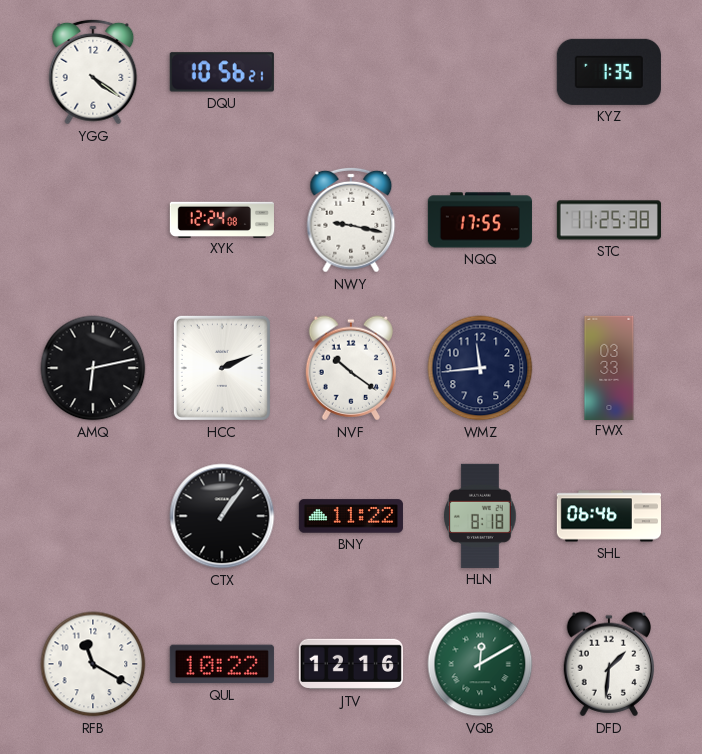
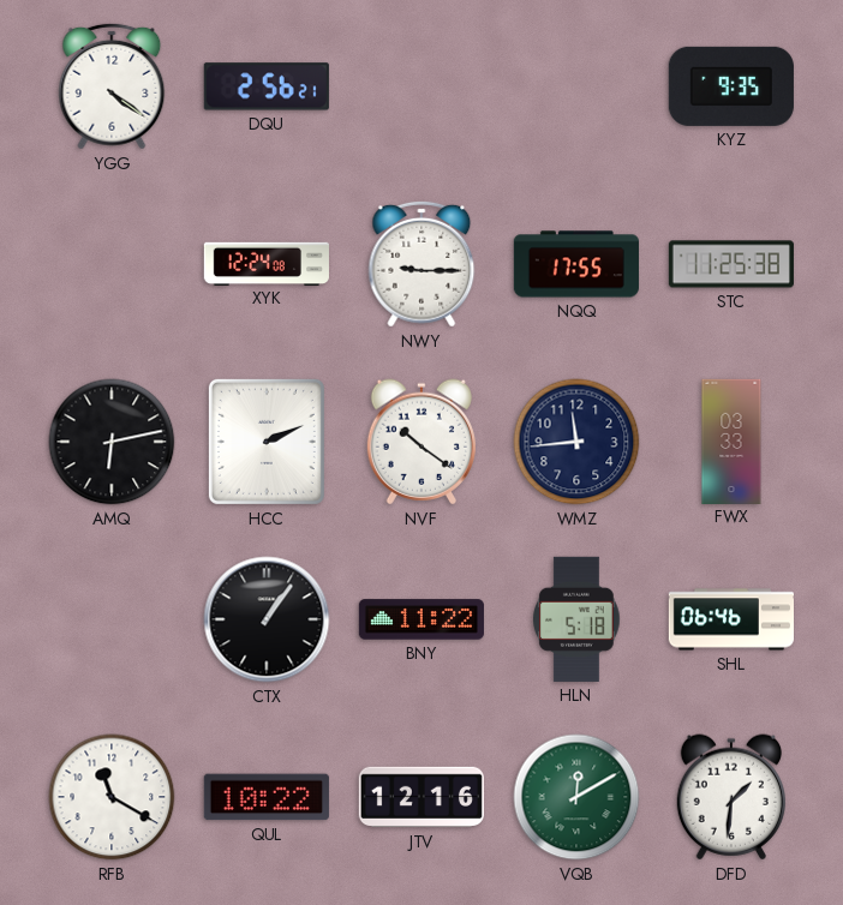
DQU: 10:56 -> 2:56
KYZ: 1:35 -> 9:35
NWY: 9:17 -> 9:15
HLN: 8:18 -> 5:18
